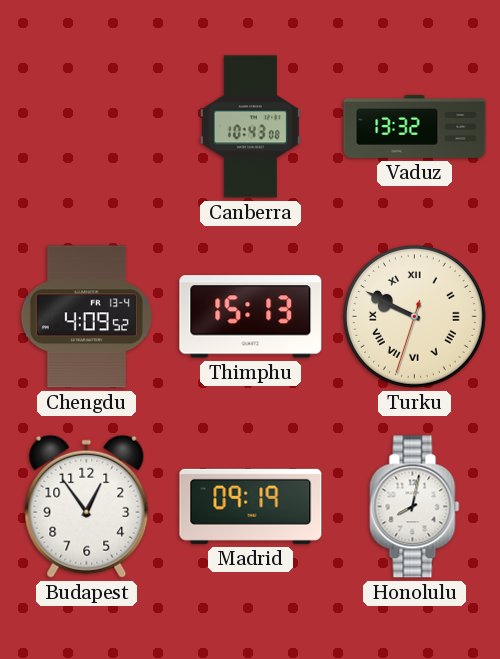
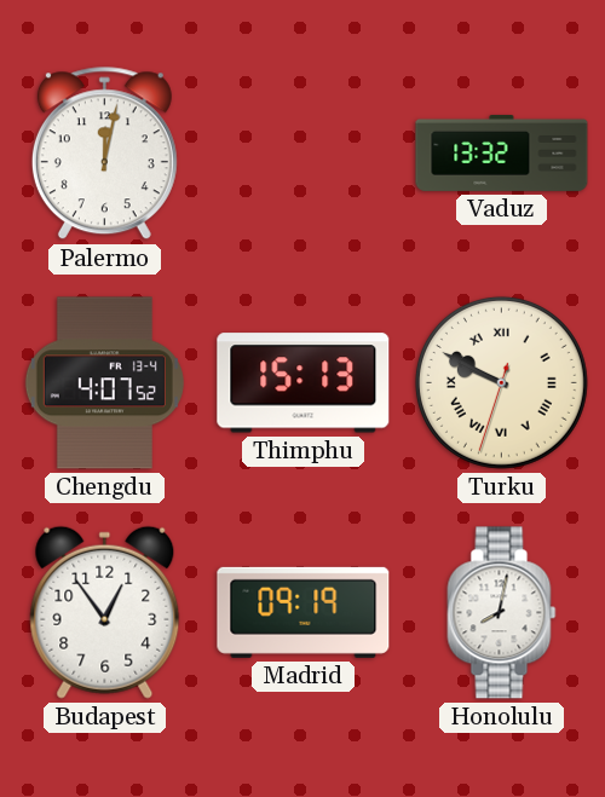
Palermo: none -> 12:02
Canberra: 10:43 -> none
Chengdu: 4:09 -> 4:07
